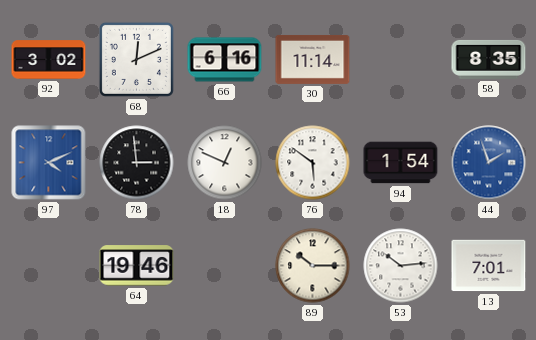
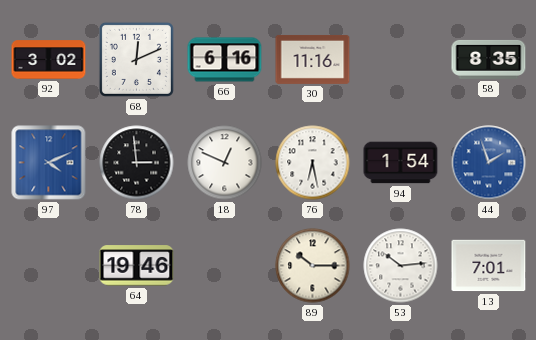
30: 11:14 -> 11:16
76: 5:51 -> 6:28
